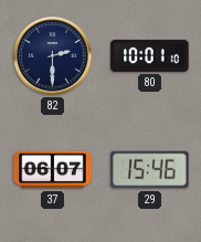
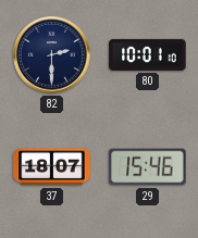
37: 06:07 -> 18:07
